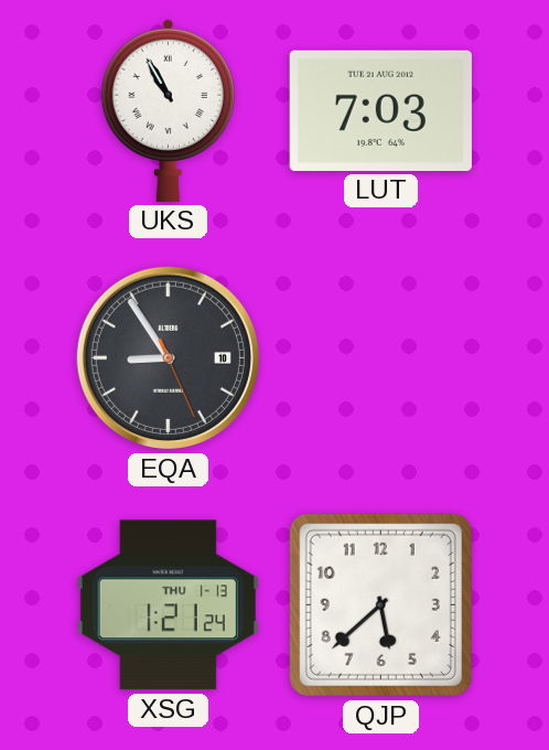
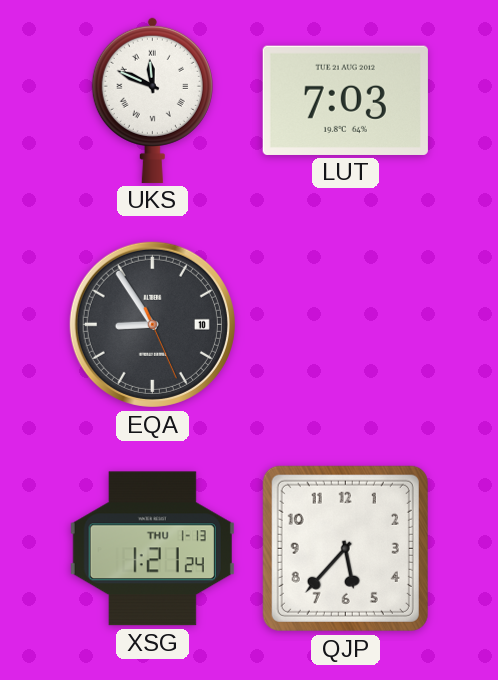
UKS: 10:55 -> 11:49
QJP: 5:38 -> 5:37
